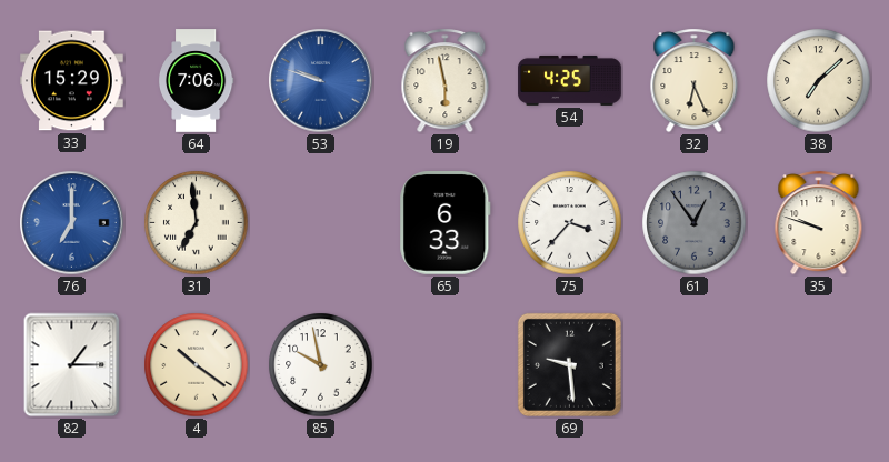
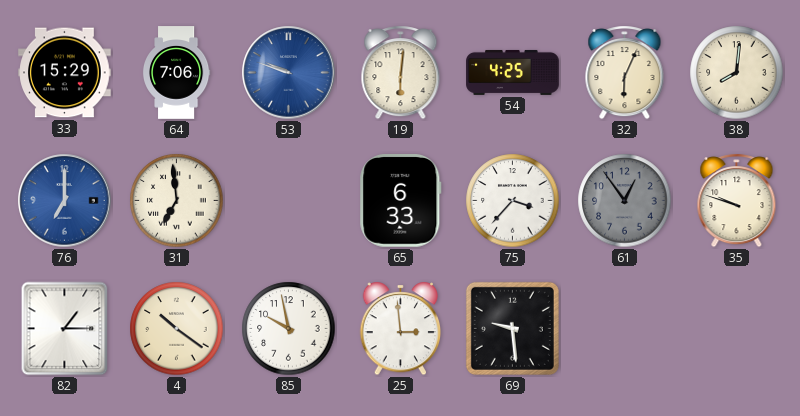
19: 5:58 -> 6:01
32: 6:26 -> 6:04
38: 7:08 -> 8:01
25: none -> 2:59
